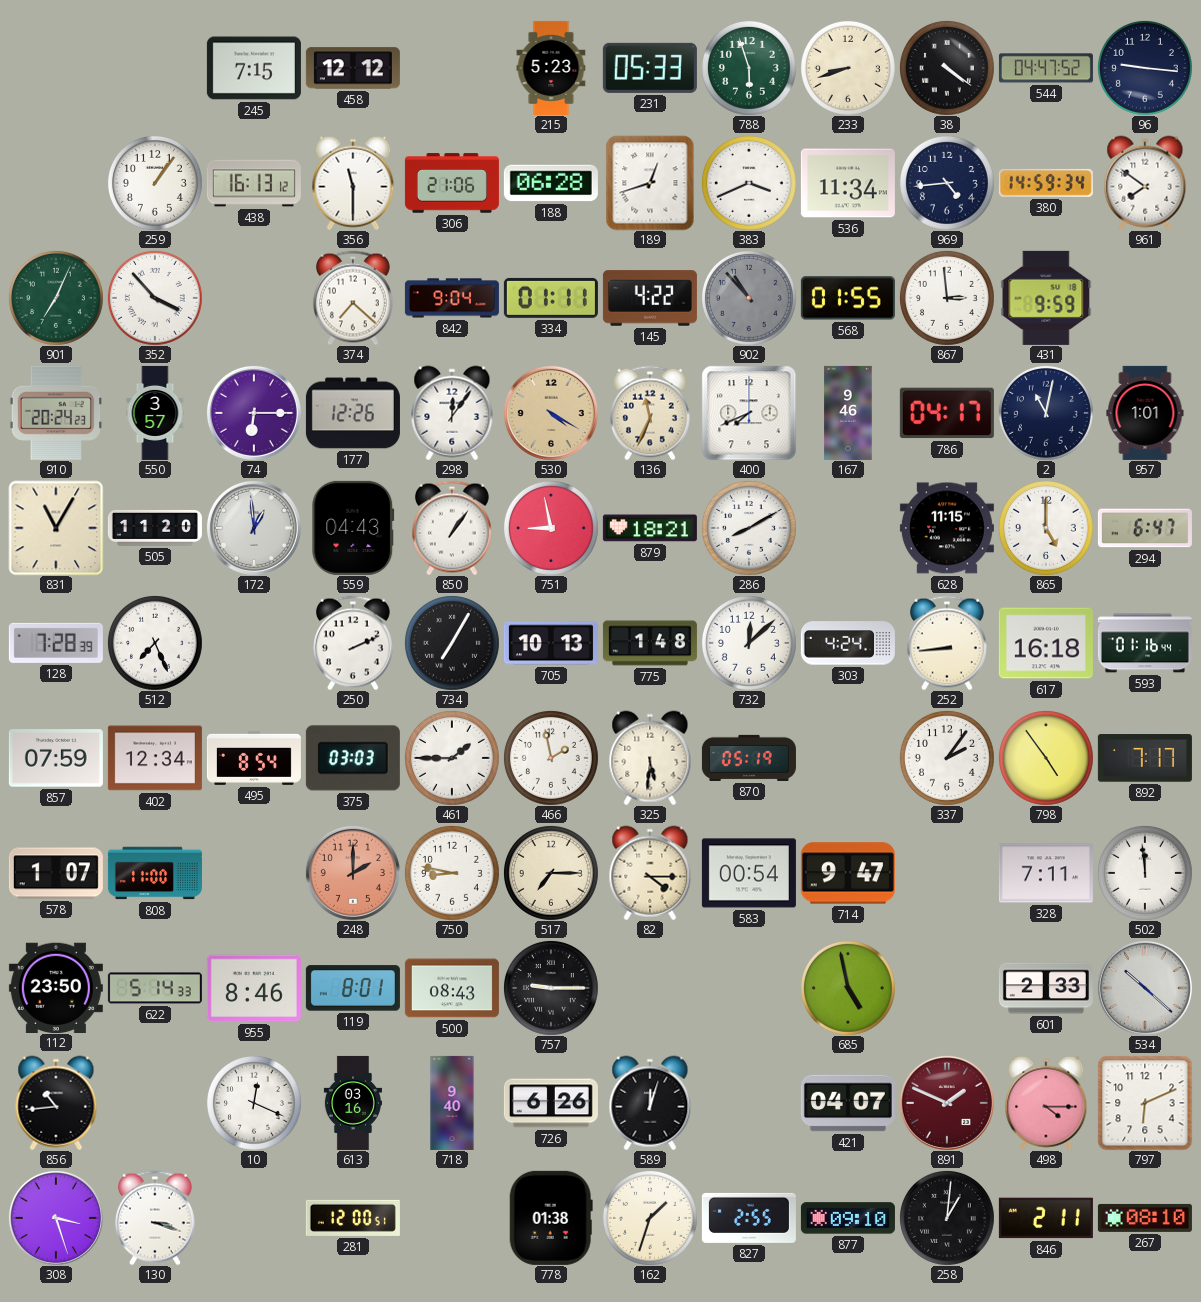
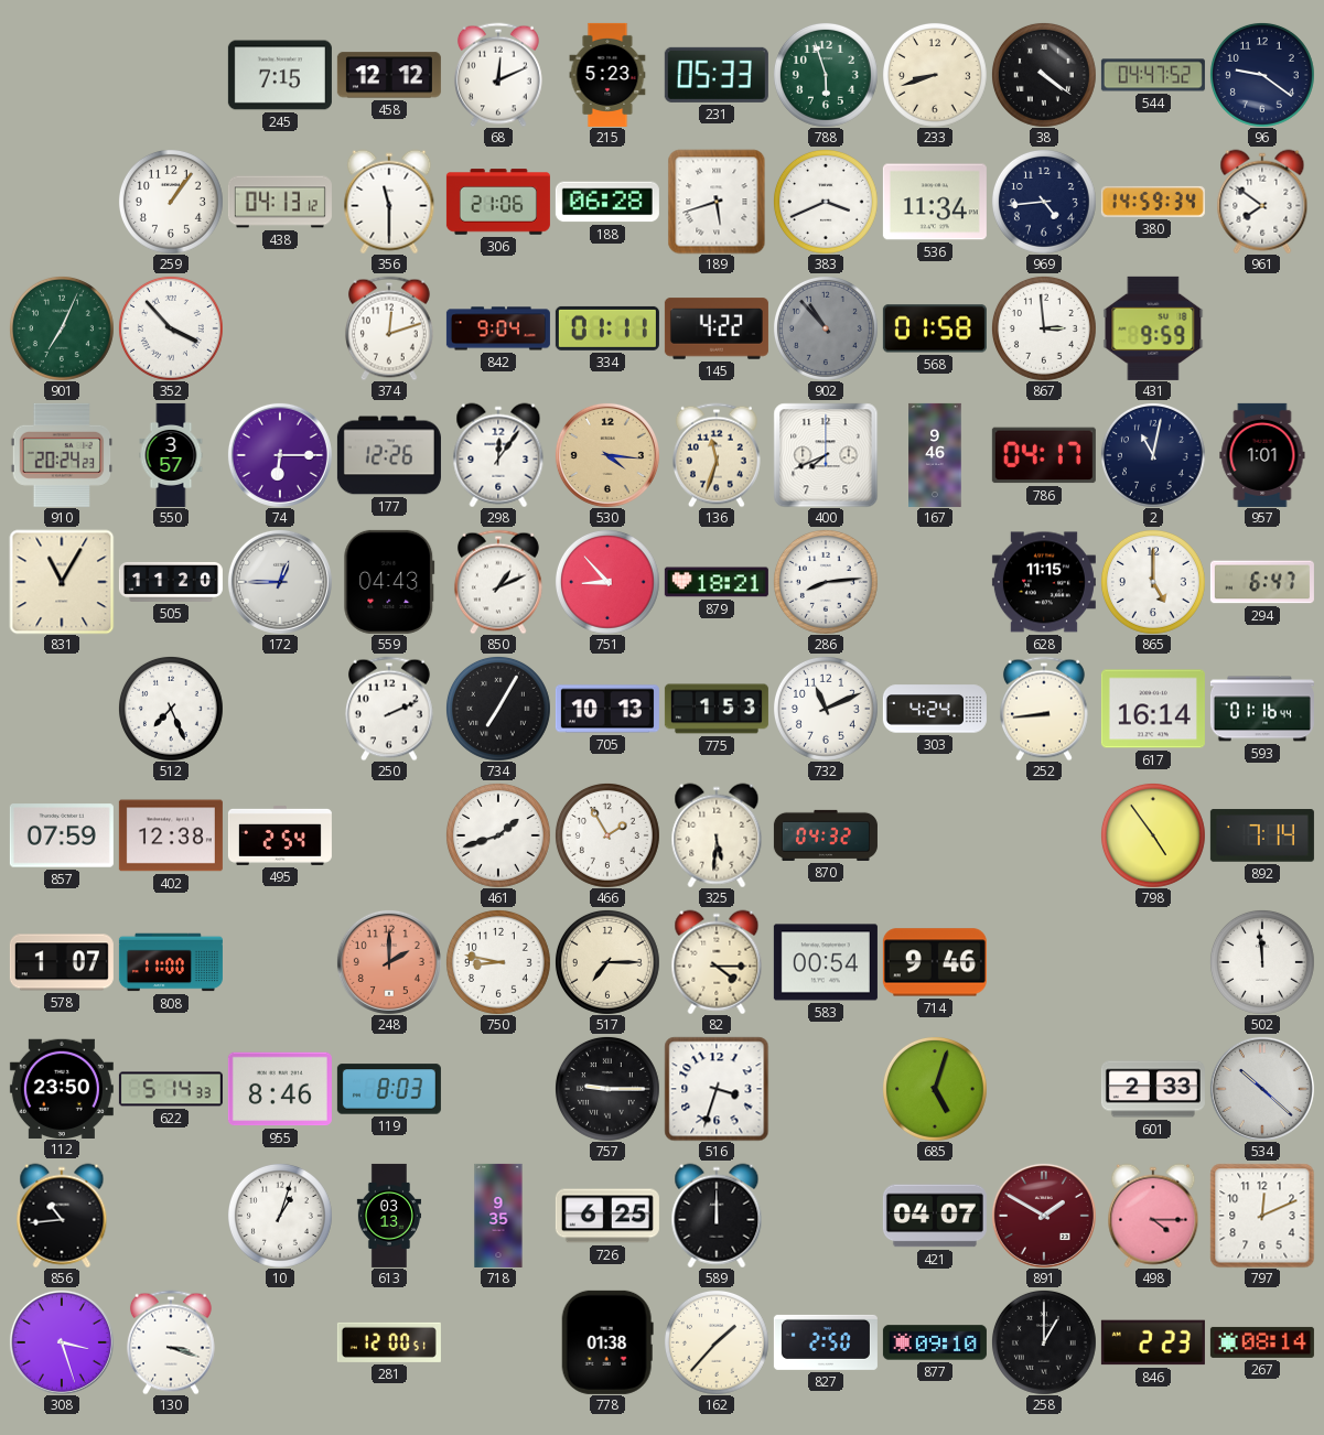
68: none -> 12:11
96: 9:16 -> 9:21
438: 16:13 -> 04:13
189: 12:42 -> 5:42
374: 7:22 -> 12:12
568: 01:55 -> 01:58
530: 4:20 -> 4:16
136: 11:34 -> 11:33
172: 12:59 -> 12:45
850: 1:06 -> 1:11
751: 8:58 -> 8:53
286: 8:10 -> 8:14
128: 7:28 -> none
775: 1:48 -> 1:53
732: 12:08 -> 11:11
617: 16:18 -> 16:14
402: 12:34 -> 12:38
495: 8:54 -> 2:54
375: 03:03 -> none
461: 1:45 -> 1:42
466: 1:58 -> 1:55
870: 05:19 -> 04:32
337: 2:06 -> none
892: 7:17 -> 7:14
714: 9:47 -> 9:46
328: 7:11 -> none
119: 8:01 -> 8:03
500: 08:43 -> none
516: none -> 3:33
685: 4:58 -> 5:03
10: 12:19 -> 1:03
613: 03:16 -> 03:13
718: 9:40 -> 9:35
726: 6:26 -> 6:25
589: 12:03 -> 12:00
891: 1:49 -> 1:50
797: 6:11 -> 12:11
162: 1:33 -> 1:37
827: 2:55 -> 2:50
258: 1:01 -> 1:00
846: 2:11 -> 2:23
267: 08:10 -> 08:14
